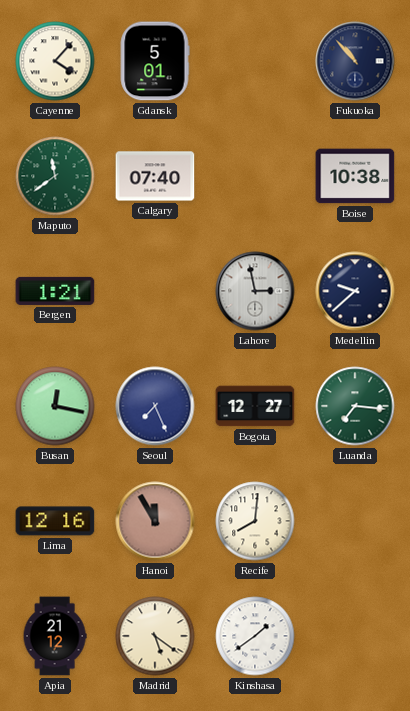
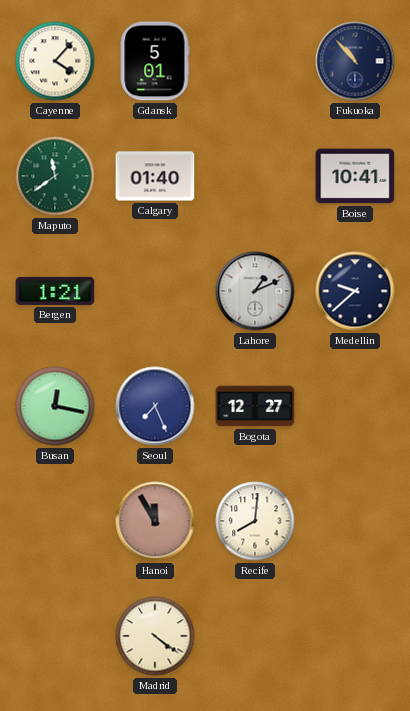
Calgary: 07:40 -> 01:40
Boise: 10:38 -> 10:41
Lahore: 2:58 -> 1:11
Luanda: 7:16 -> none
Lima: 12:16 -> none
Apia: 21:12 -> none
Madrid: 5:21 -> 4:21
Kinshasa: 1:39 -> none
